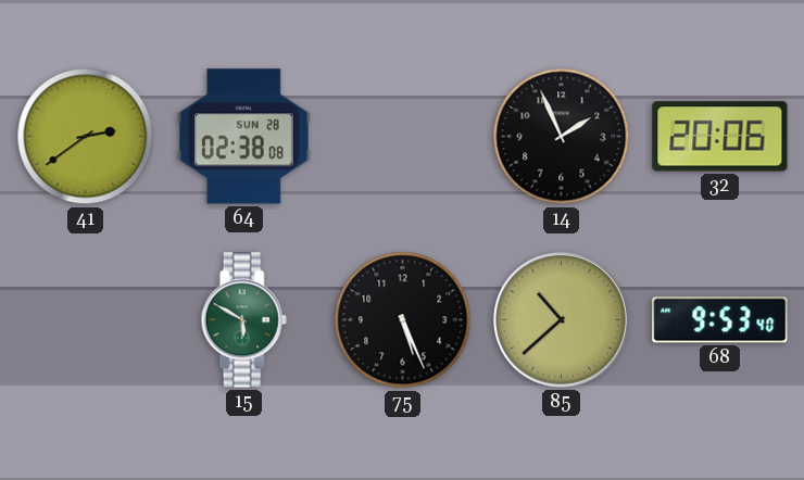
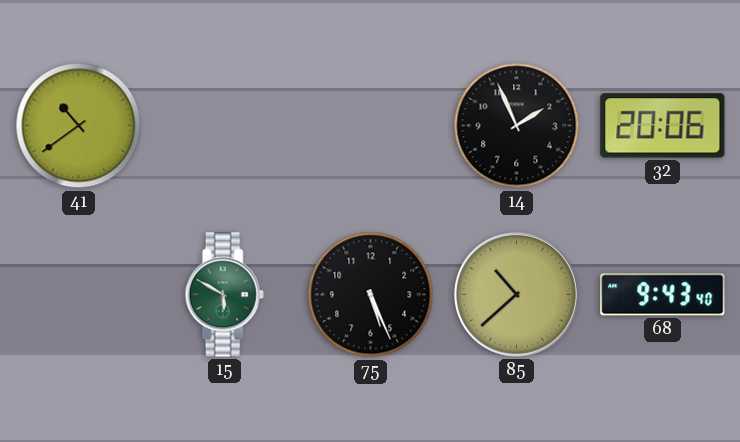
41: 2:39 -> 10:39
64: 02:38 -> none
68: 9:53 -> 9:43
